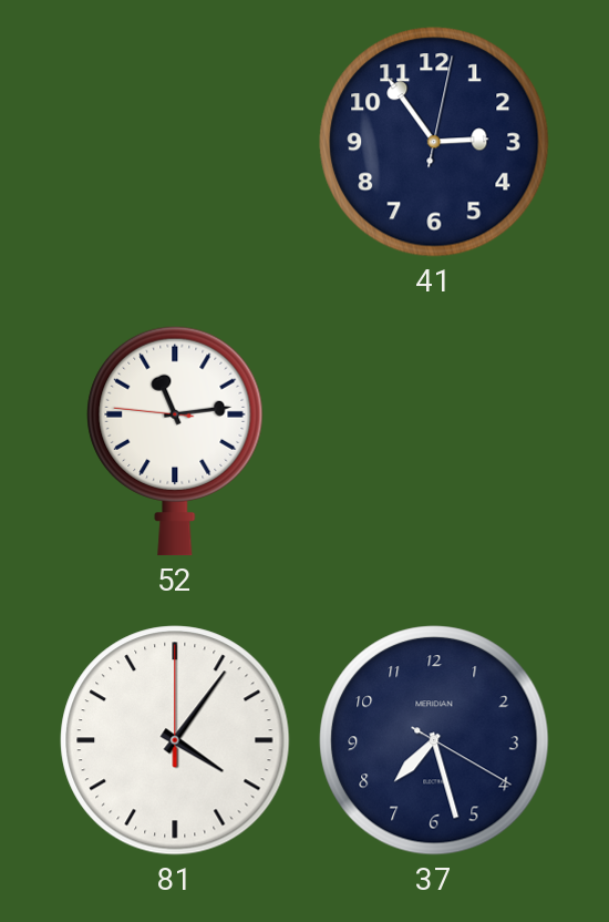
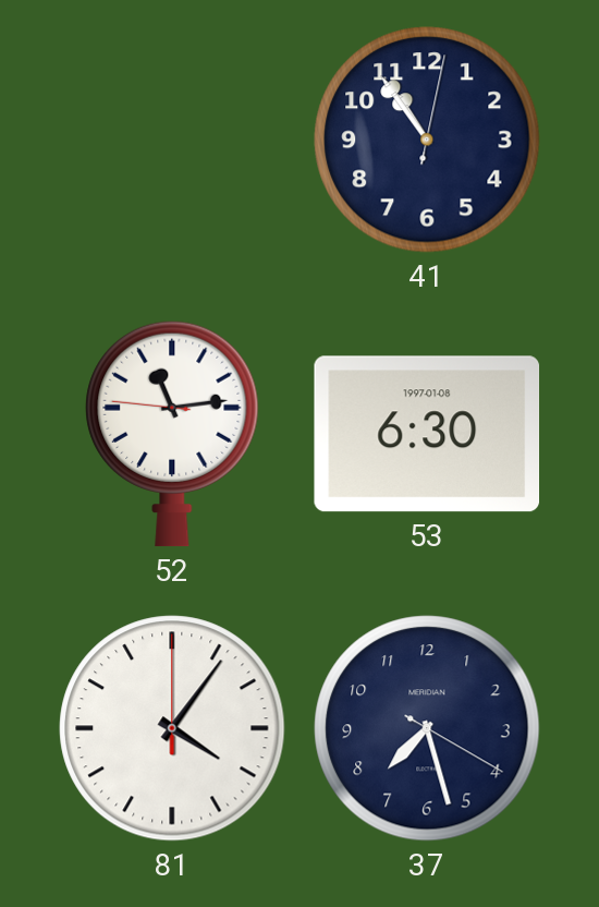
41: 2:54 -> 10:54
53: none -> 6:30
